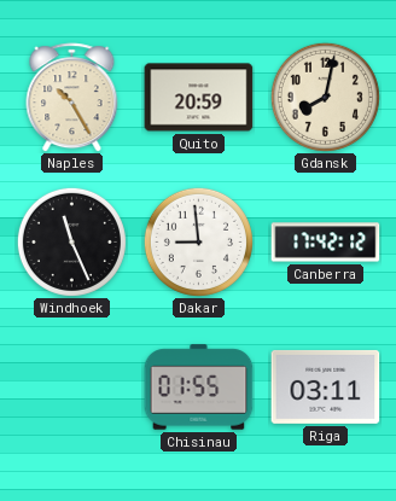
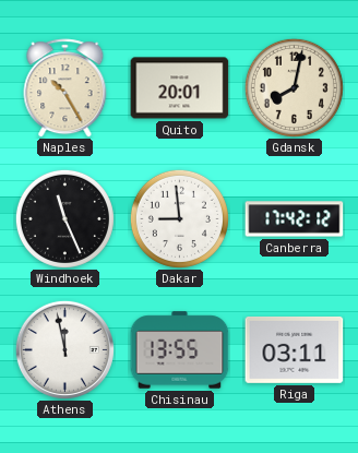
Quito: 20:59 -> 20:01
Athens: none -> 11:58
Chisinau: 01:55 -> 13:55
